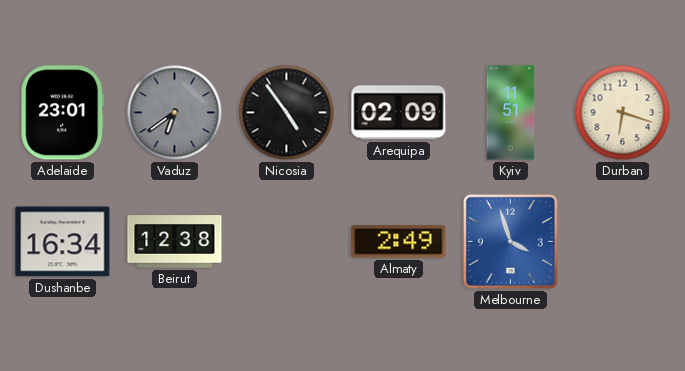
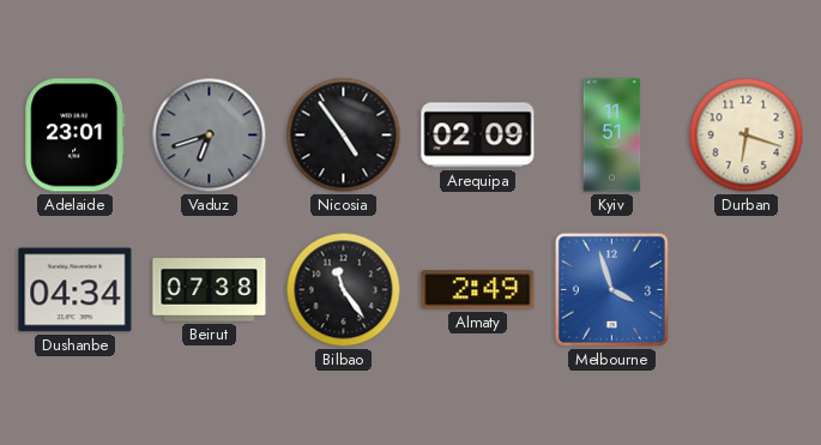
Vaduz: 6:39 -> 6:42
Dushanbe: 16:34 -> 04:34
Beirut: 12:38 -> 07:38
Bilbao: none -> 11:24
